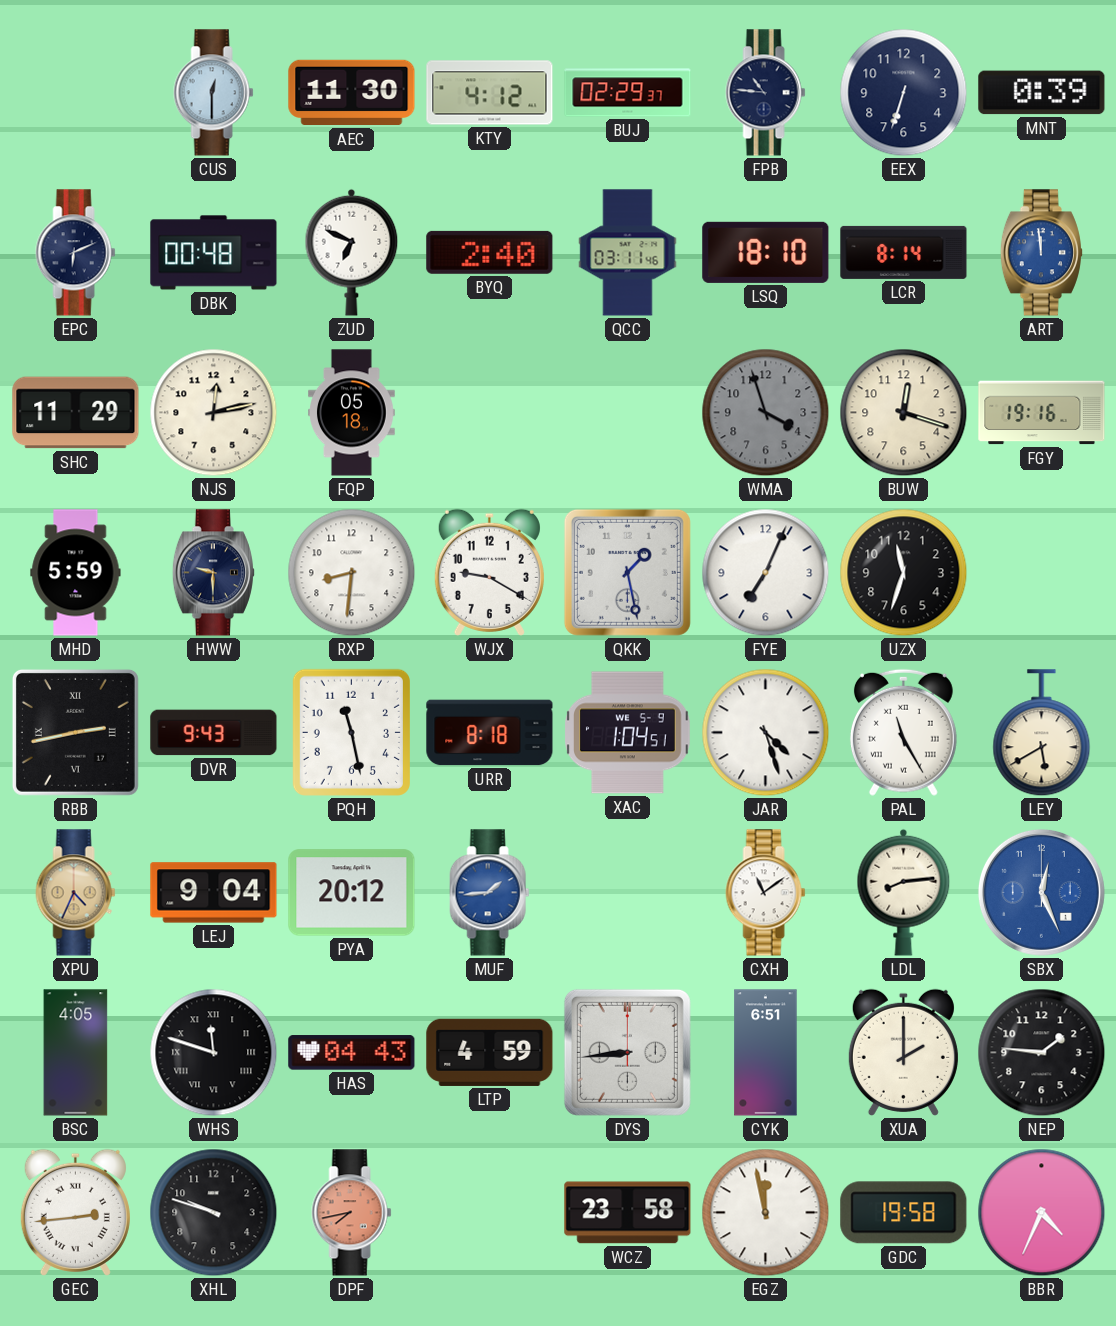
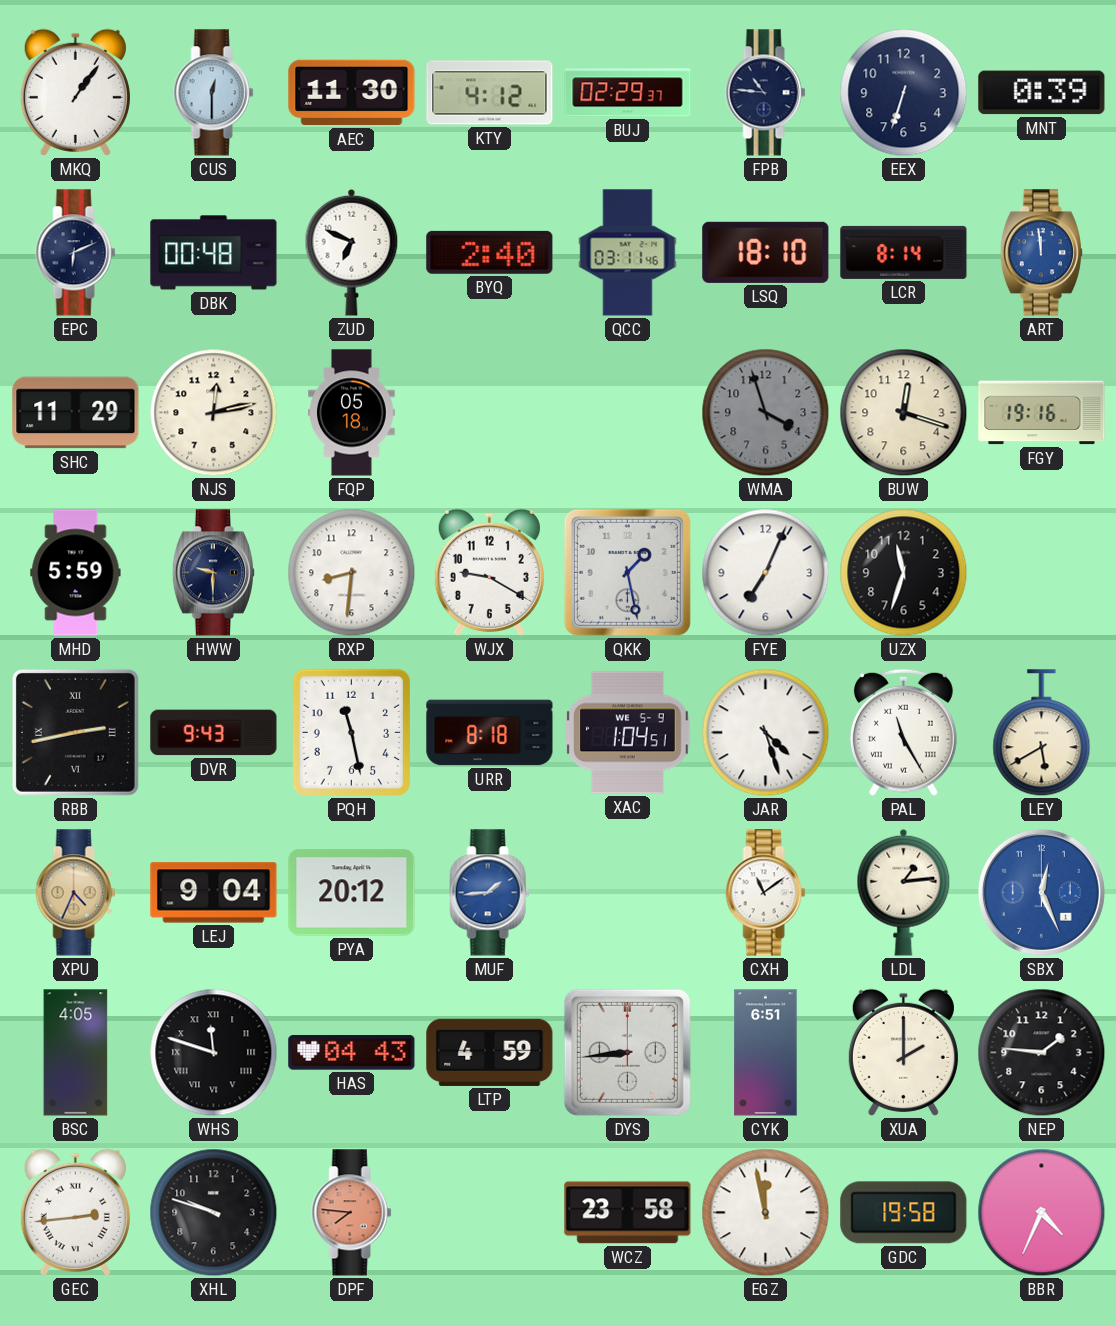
MKQ: none -> 1:06
LDL: 8:14 -> 1:14
DPF: 7:43 -> 7:46
